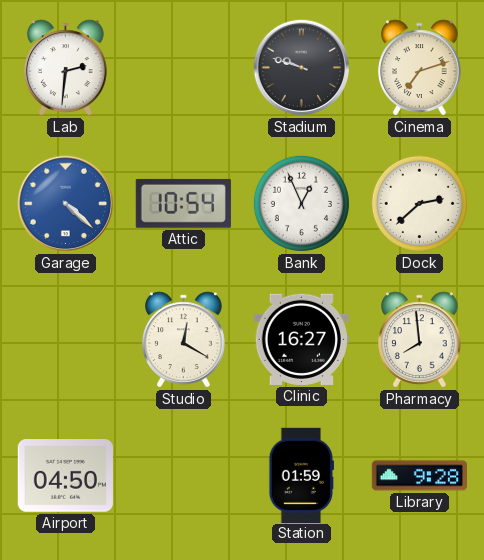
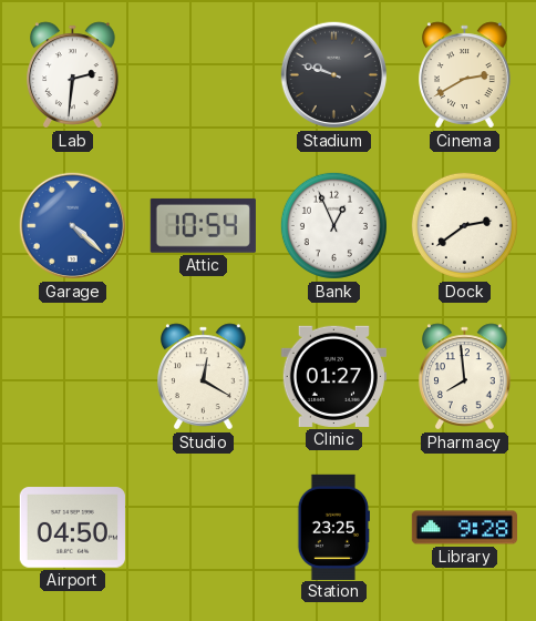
Cinema: 7:12 -> 2:40
Dock: 2:38 -> 2:39
Clinic: 16:27 -> 01:27
Station: 01:59 -> 23:25
